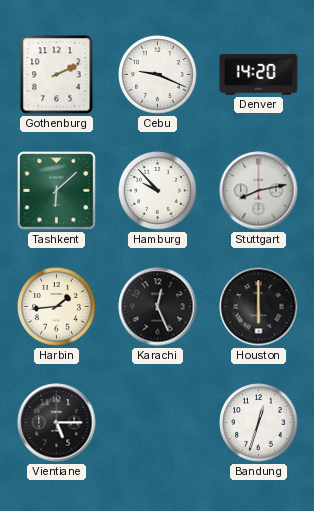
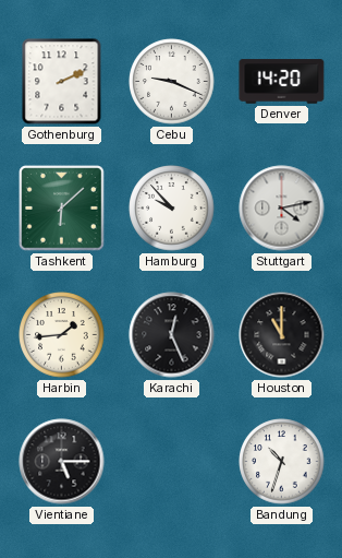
Stuttgart: 8:13 -> 4:13
Houston: 6:00 -> 11:00
Bandung: 12:33 -> 10:33
